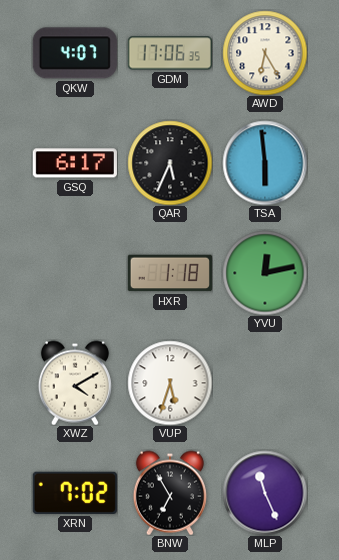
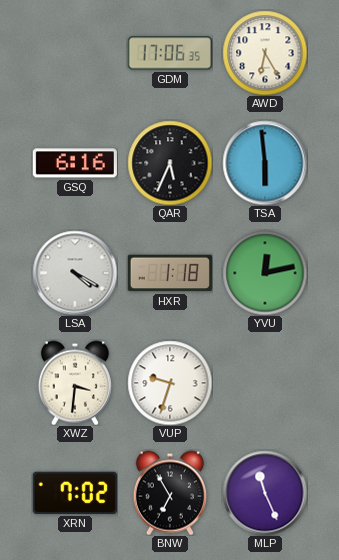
QKW: 4:07 -> none
GSQ: 6:17 -> 6:16
LSA: none -> 4:20
XWZ: 4:10 -> 3:31
VUP: 5:33 -> 9:33
